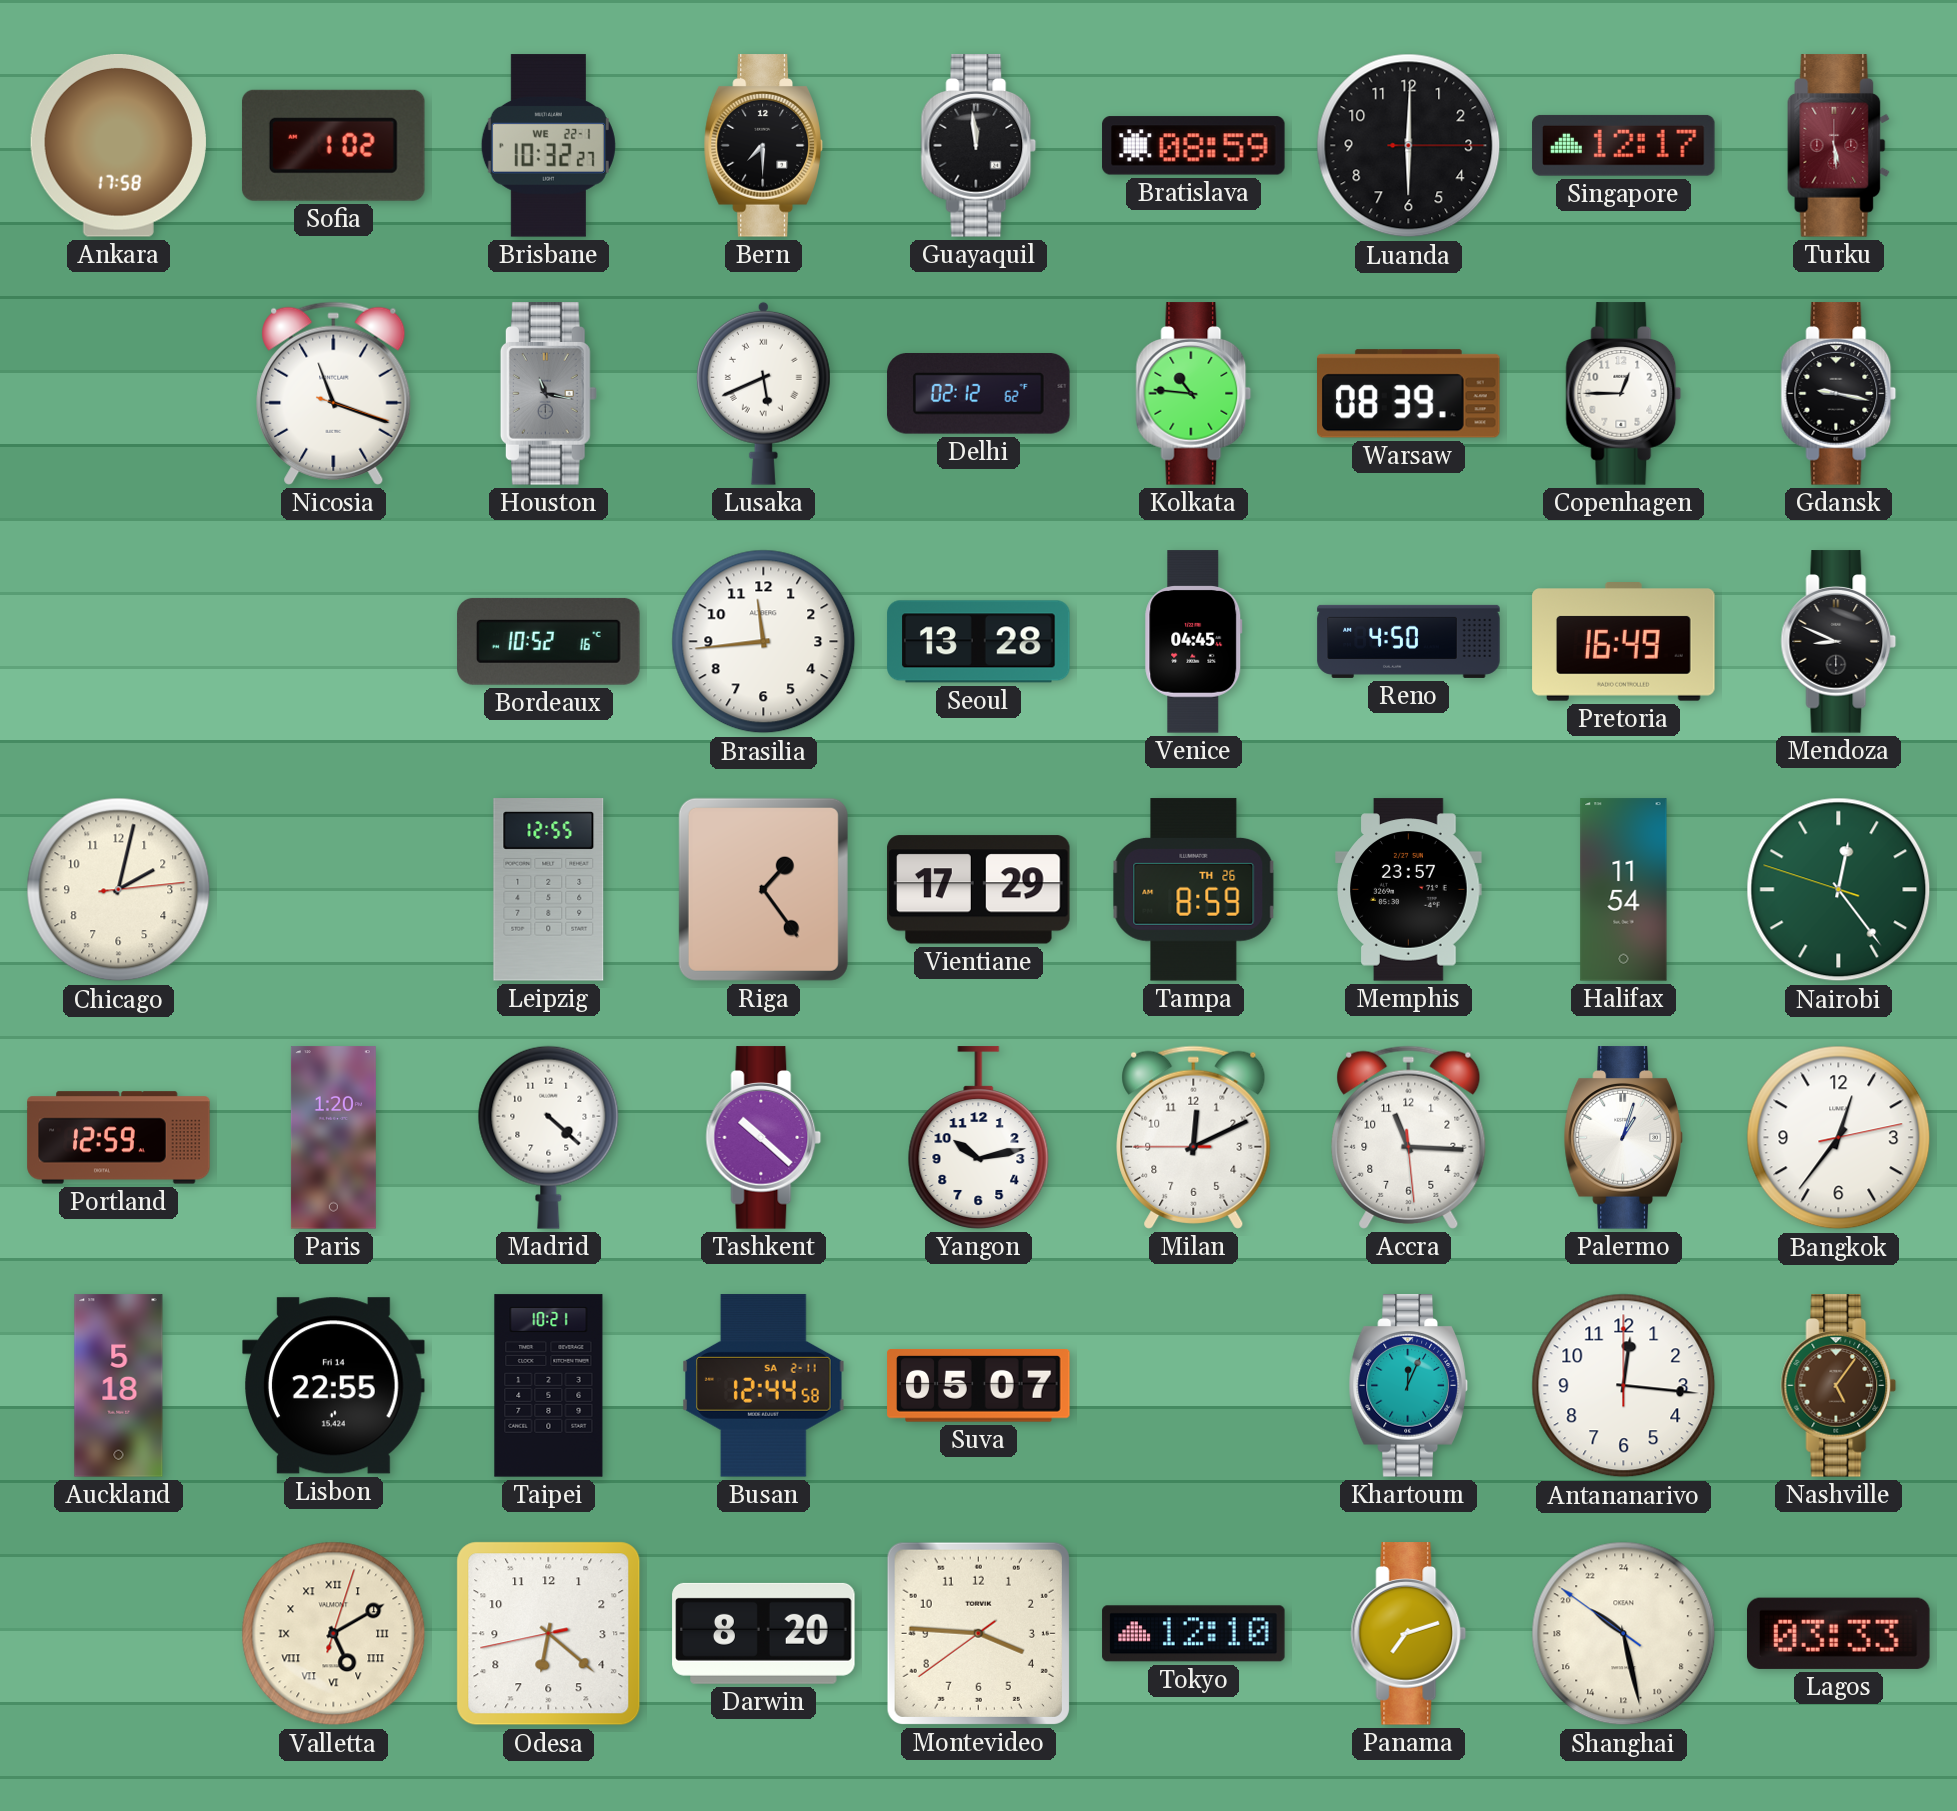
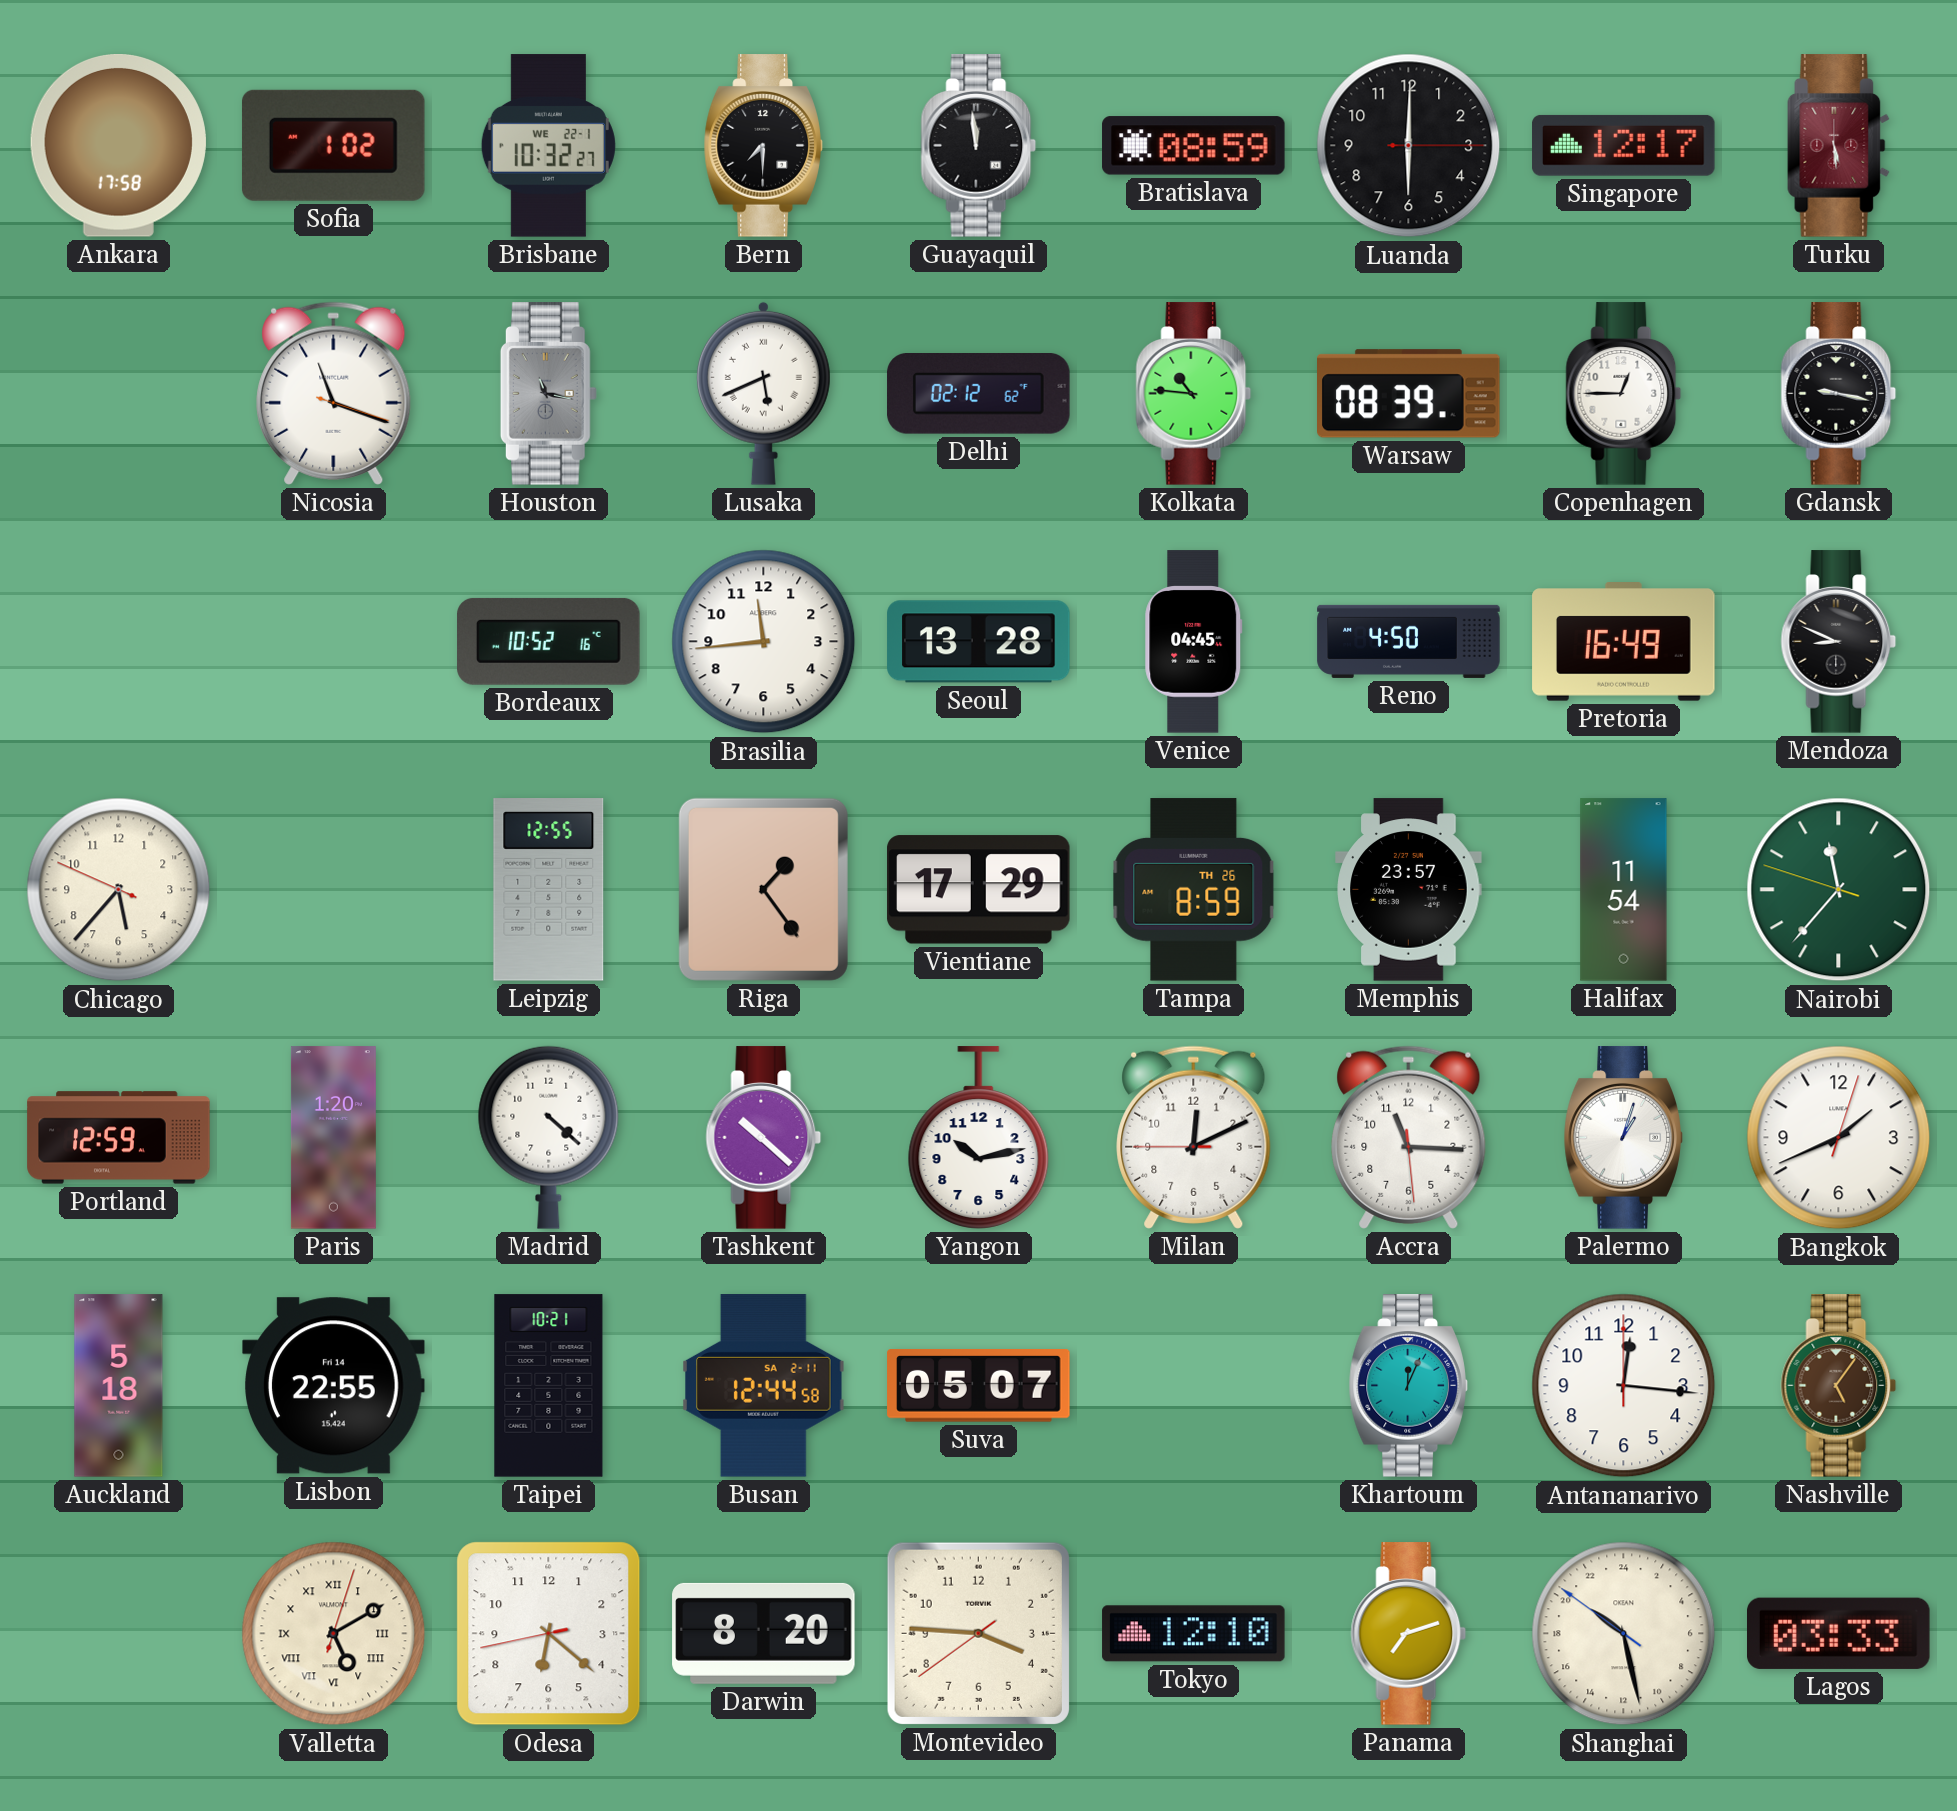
Chicago: 2:02 -> 5:36
Nairobi: 12:23 -> 11:36
Bangkok: 12:36 -> 1:41
